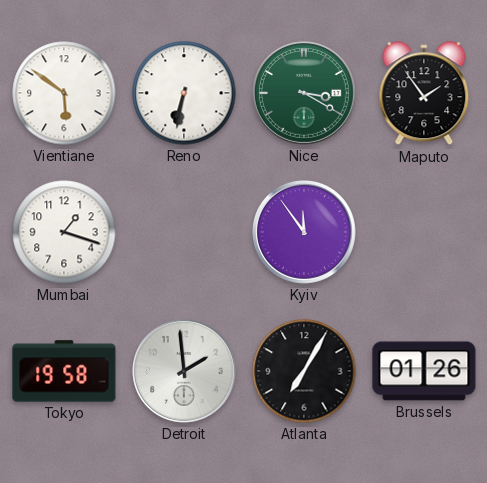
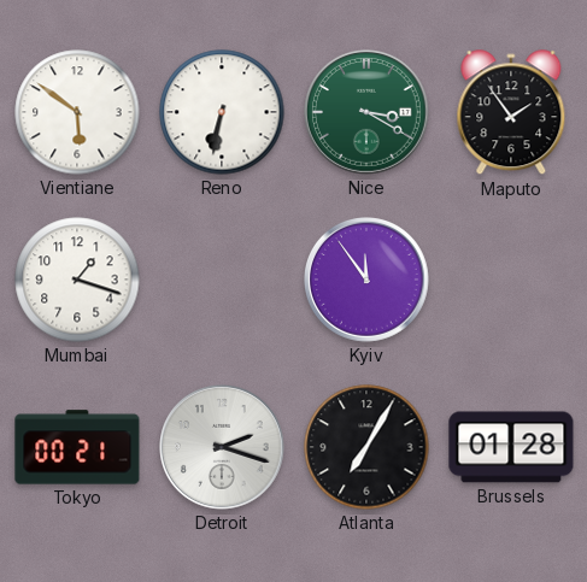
Tokyo: 19:58 -> 00:21
Detroit: 1:59 -> 2:18
Brussels: 01:26 -> 01:28
